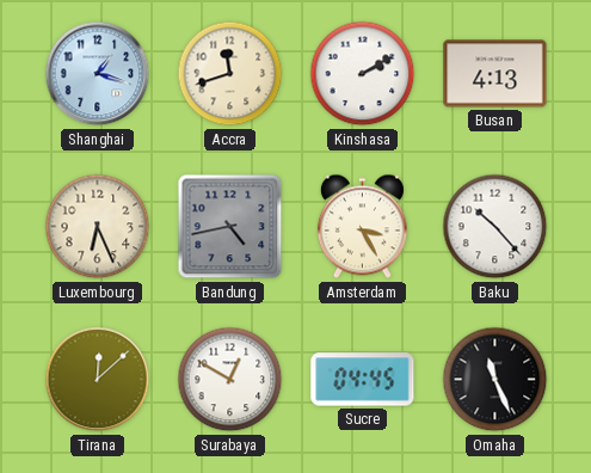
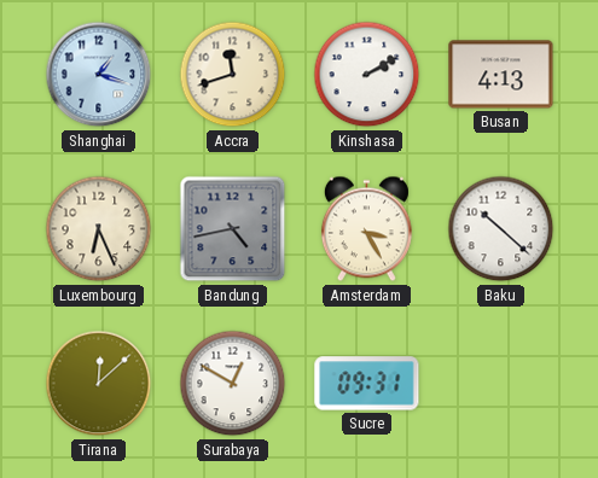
Baku: 10:23 -> 10:22
Sucre: 04:45 -> 09:31
Omaha: 11:26 -> none
